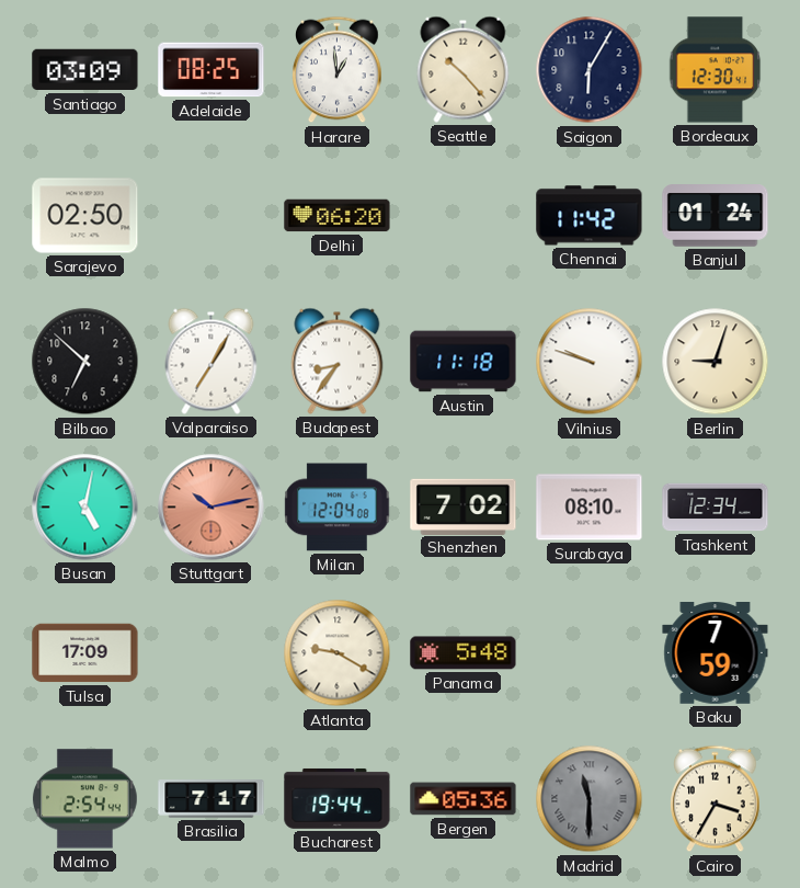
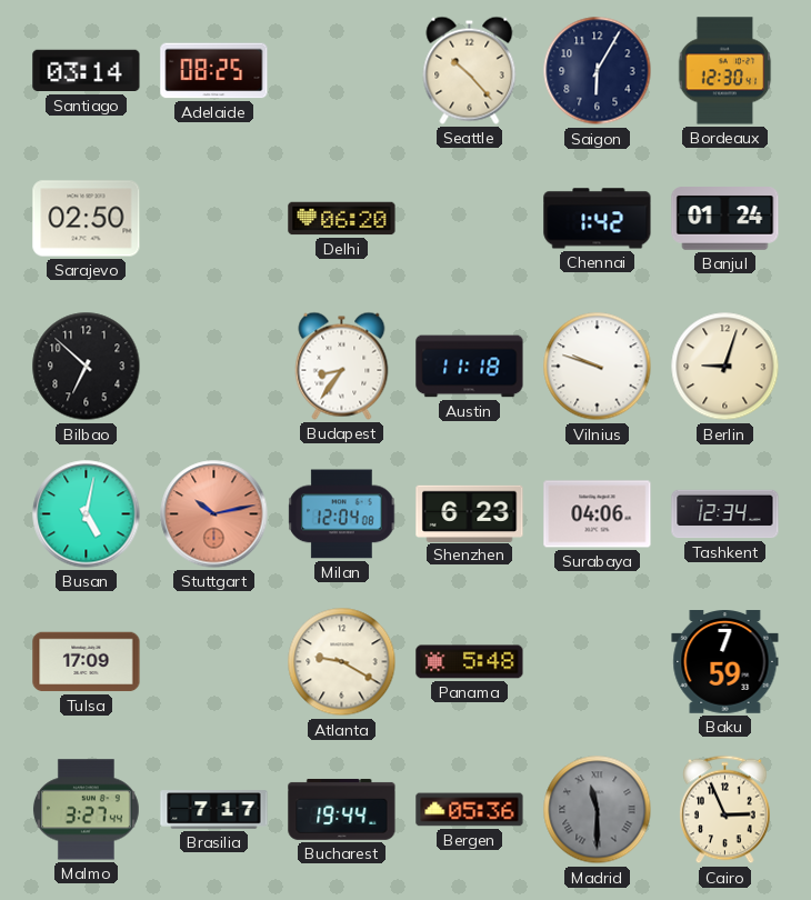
Santiago: 03:09 -> 03:14
Harare: 12:59 -> none
Chennai: 11:42 -> 1:42
Valparaiso: 7:05 -> none
Shenzhen: 7:02 -> 6:23
Surabaya: 08:10 -> 04:06
Malmo: 2:54 -> 3:27
Cairo: 3:35 -> 2:56
